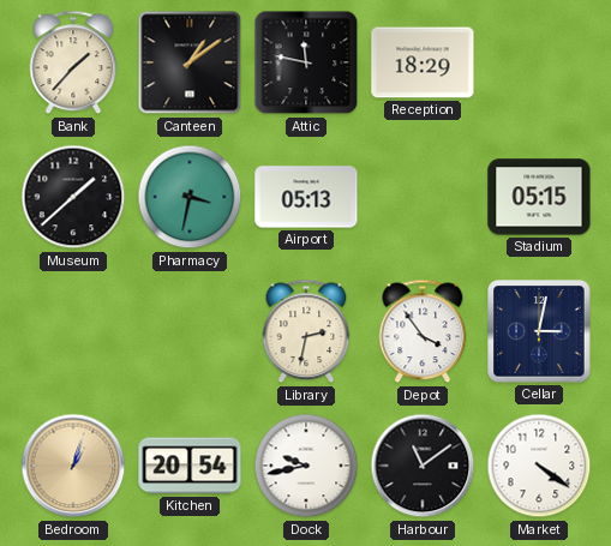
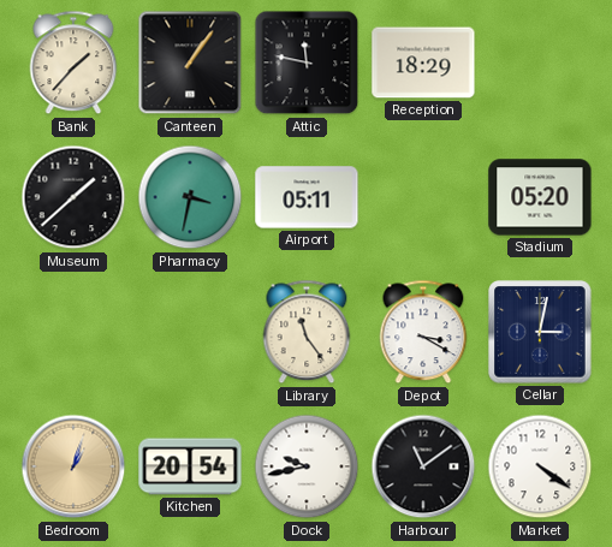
Canteen: 1:09 -> 1:06
Airport: 05:13 -> 05:11
Stadium: 05:15 -> 05:20
Library: 2:32 -> 11:24
Depot: 3:54 -> 3:20
